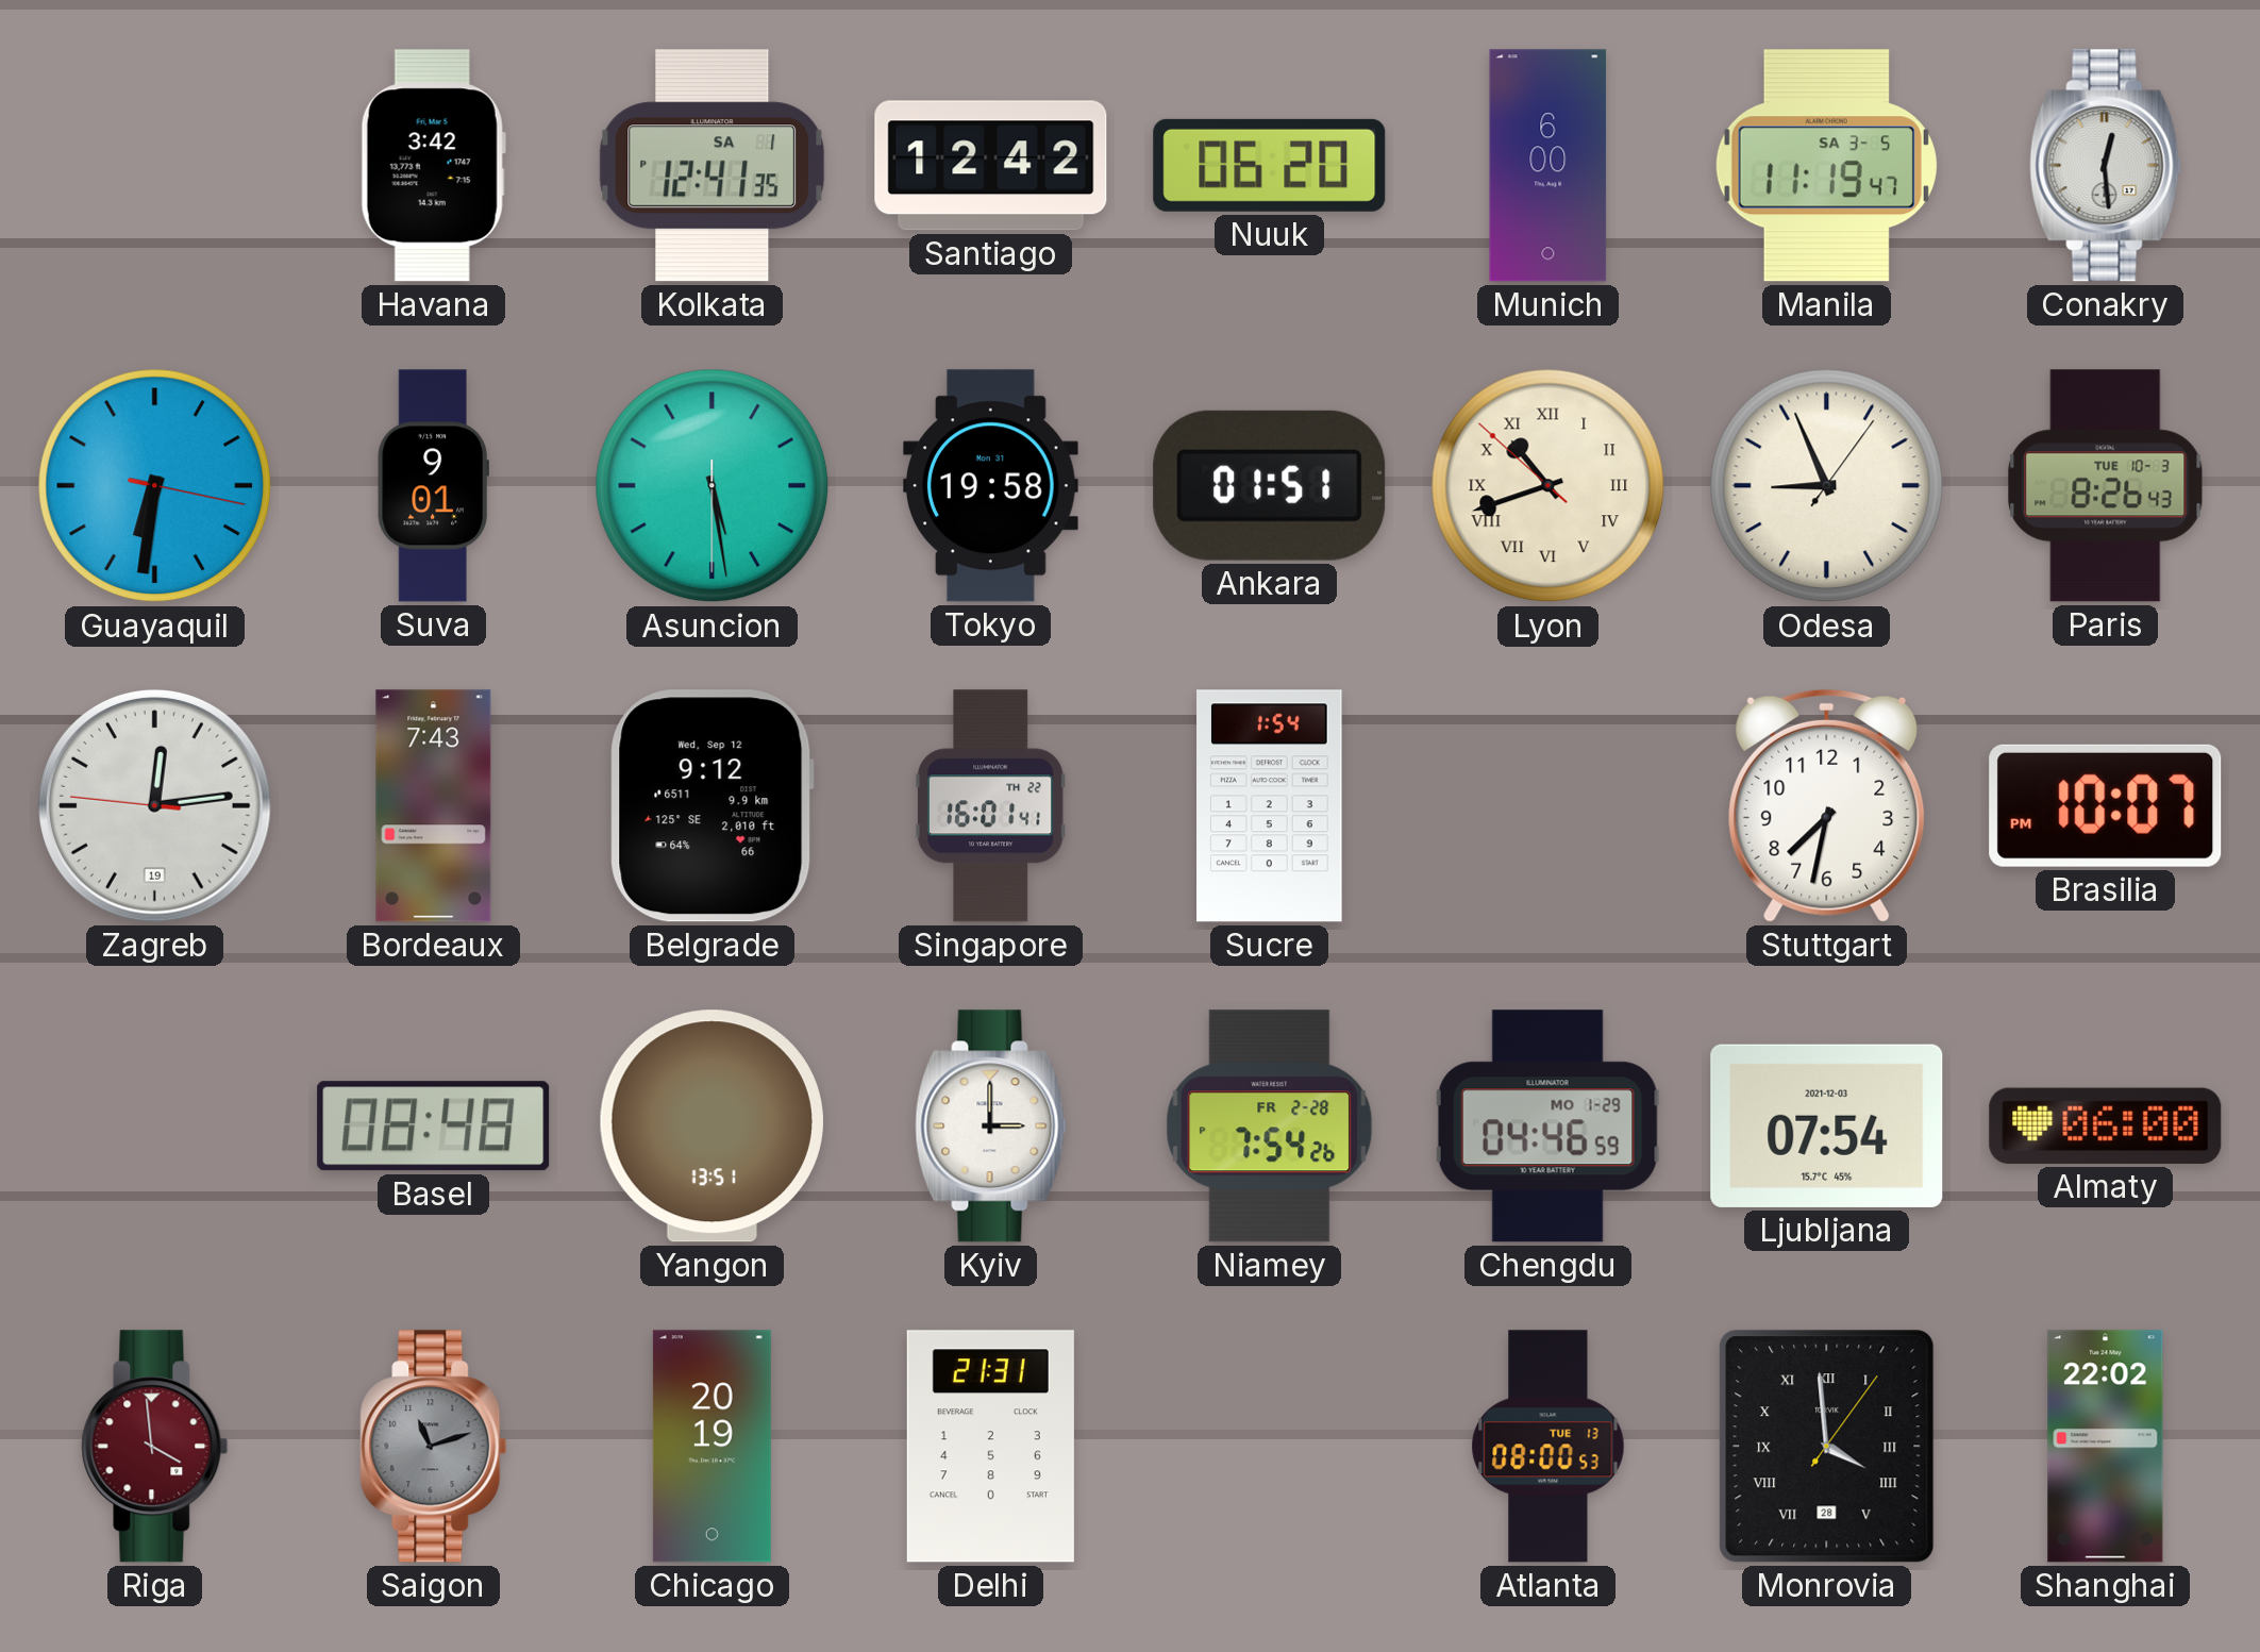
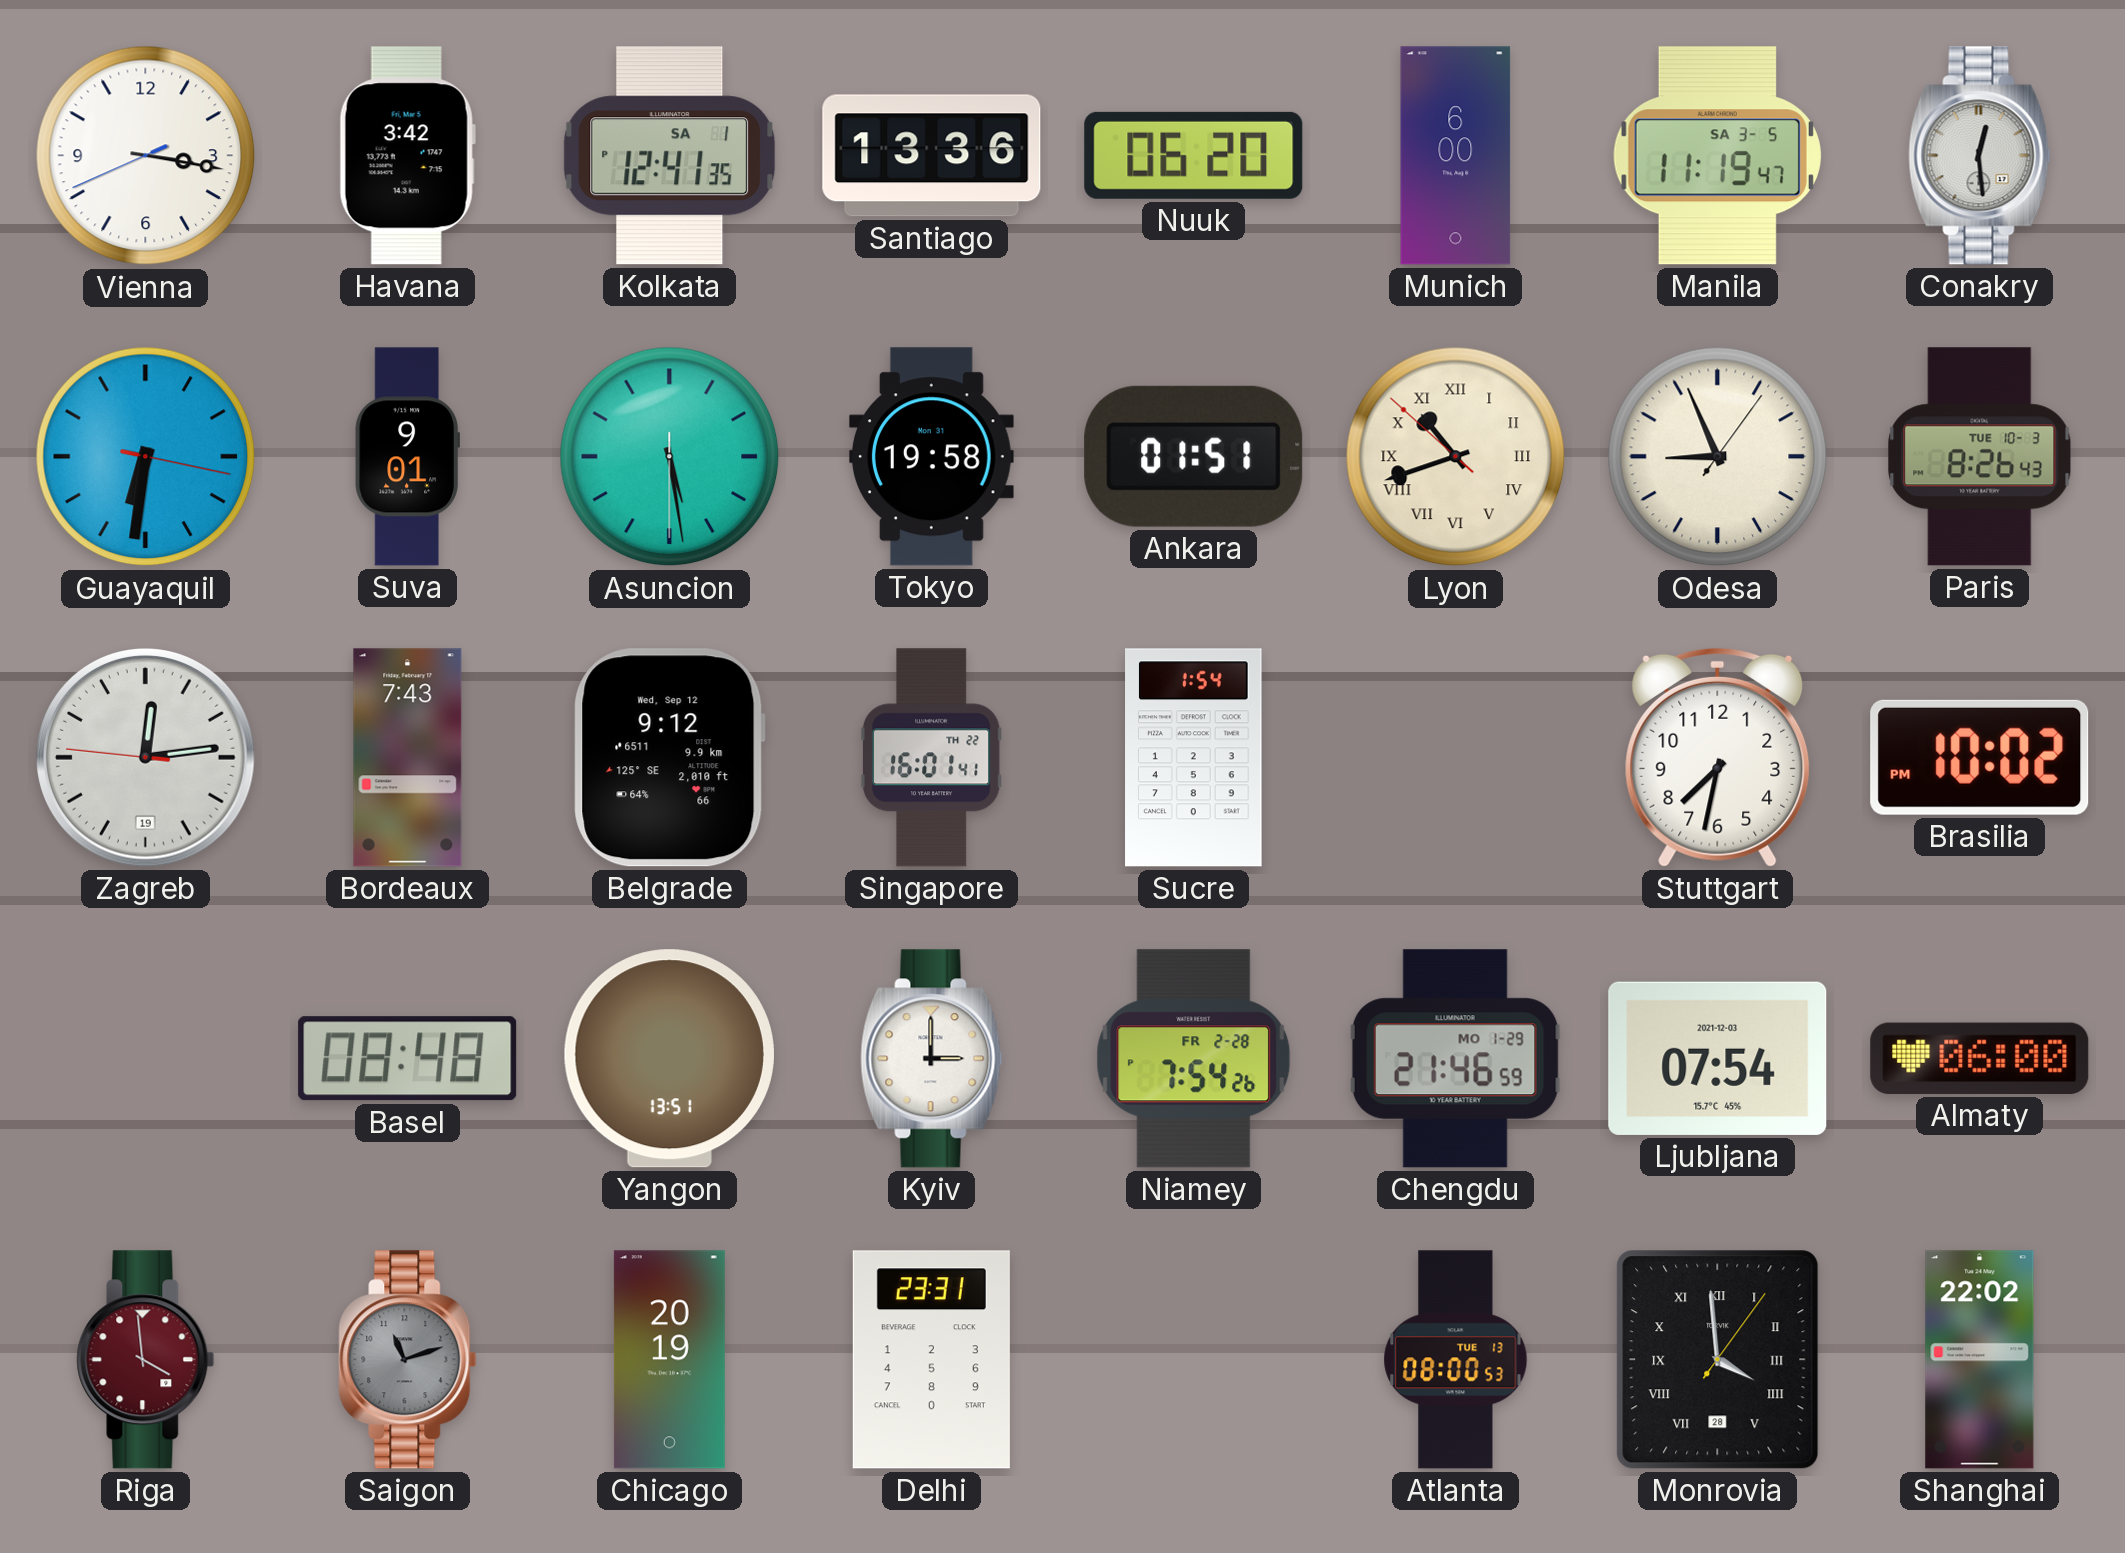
Vienna: none -> 3:16
Santiago: 12:42 -> 13:36
Brasilia: 10:07 -> 10:02
Chengdu: 04:46 -> 21:46
Delhi: 21:31 -> 23:31
